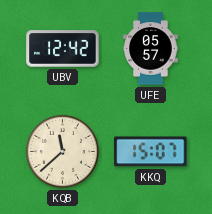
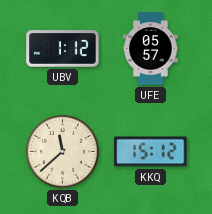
UBV: 12:42 -> 1:12
KKQ: 15:07 -> 15:12
